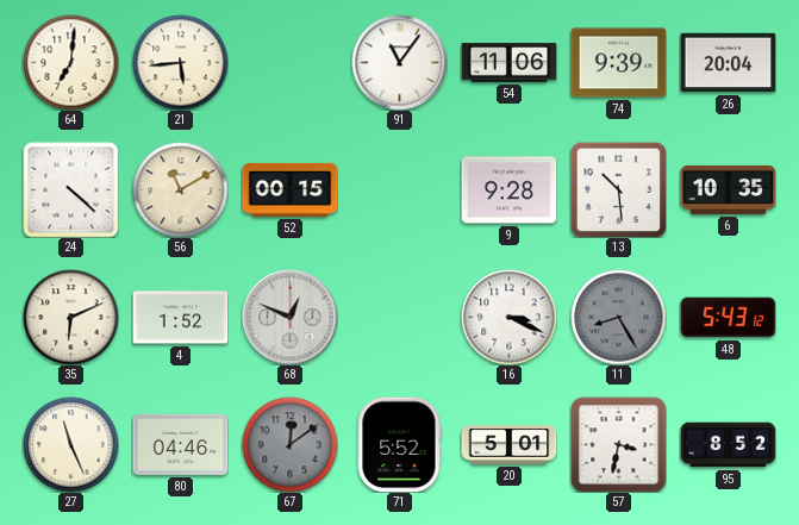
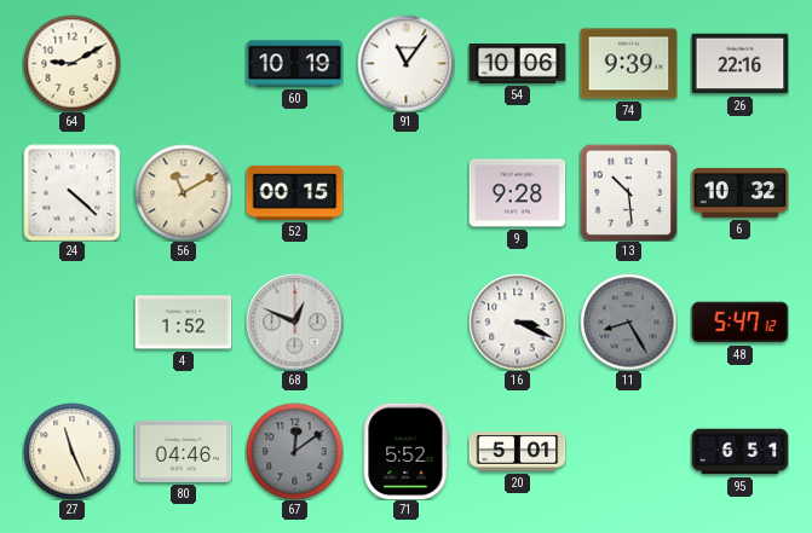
64: 7:01 -> 9:10
21: 5:44 -> none
60: none -> 10:19
54: 11:06 -> 10:06
26: 20:04 -> 22:16
6: 10:35 -> 10:32
35: 6:11 -> none
48: 5:43 -> 5:47
57: 3:32 -> none
95: 8:52 -> 6:51
